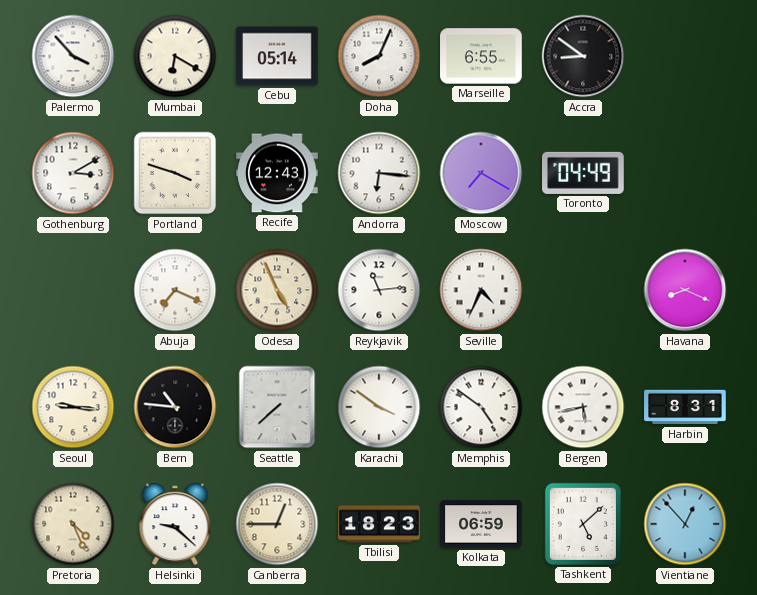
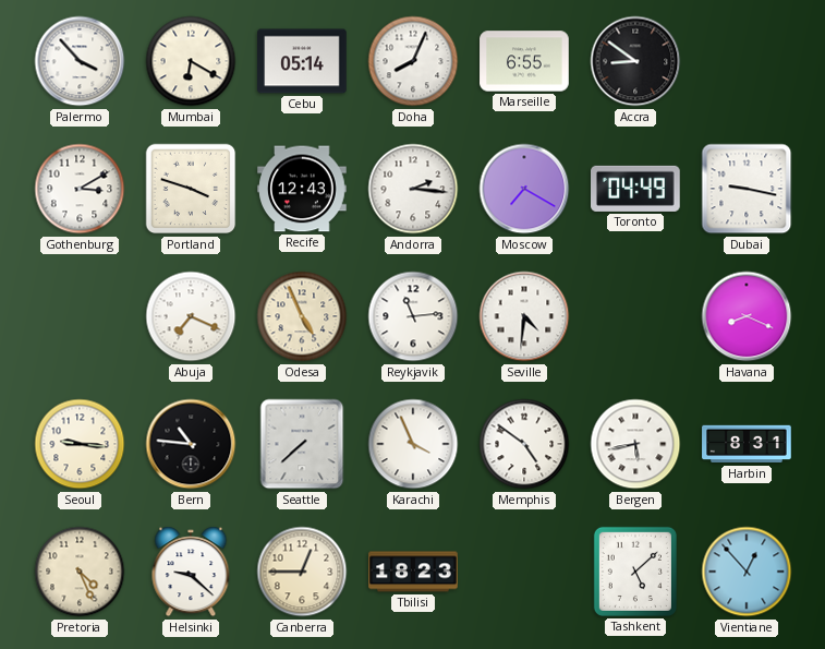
Andorra: 6:16 -> 2:16
Dubai: none -> 9:17
Seville: 4:34 -> 4:31
Karachi: 3:51 -> 3:56
Kolkata: 06:59 -> none
